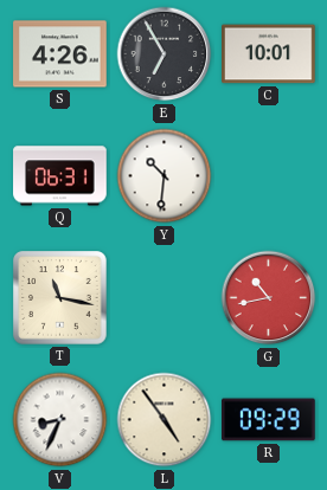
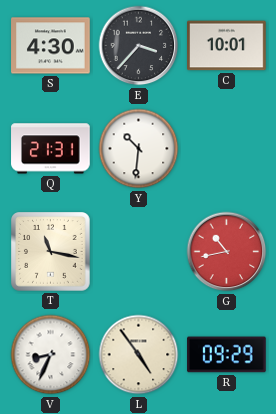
S: 4:26 -> 4:30
E: 6:55 -> 3:37
Q: 06:31 -> 21:31
